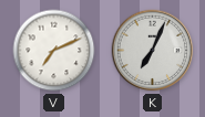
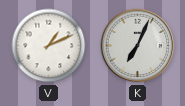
V: 7:11 -> 1:11
